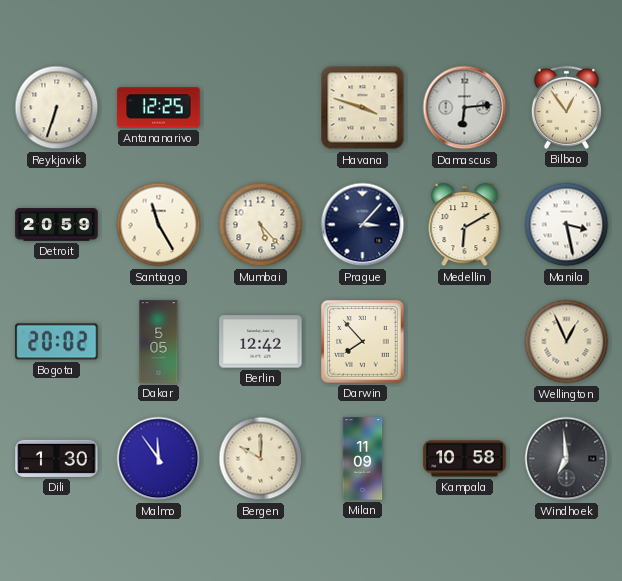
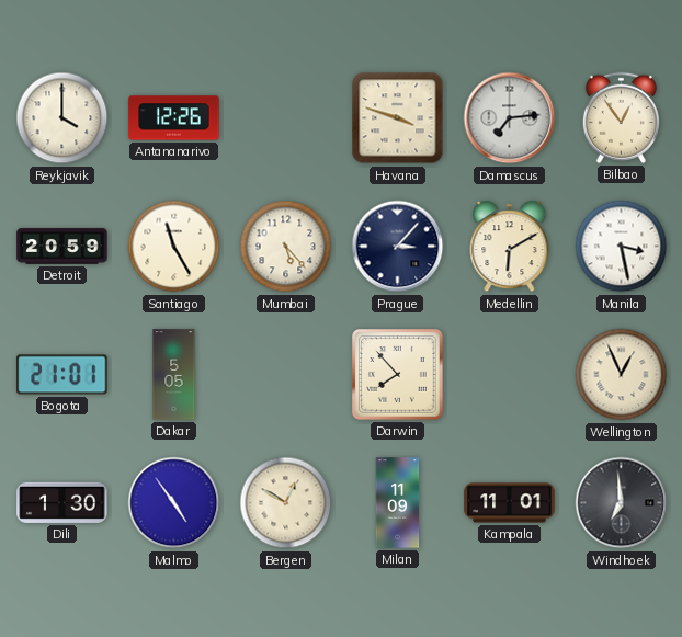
Reykjavik: 6:33 -> 4:00
Antananarivo: 12:25 -> 12:26
Damascus: 6:14 -> 7:14
Bogota: 20:02 -> 21:01
Berlin: 12:42 -> none
Malmo: 11:54 -> 4:54
Bergen: 10:00 -> 12:50
Kampala: 10:58 -> 11:01
